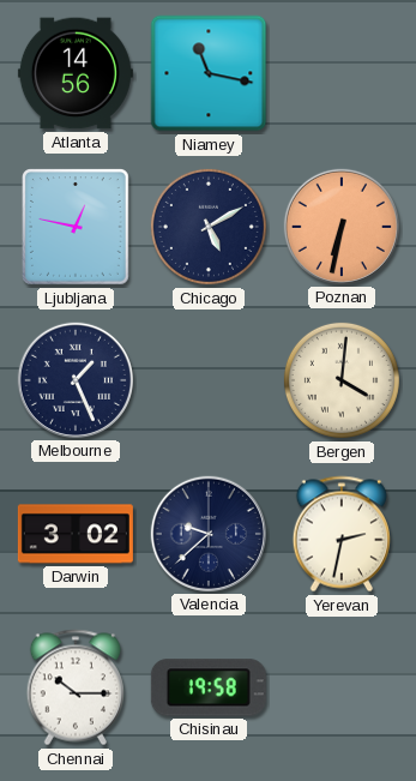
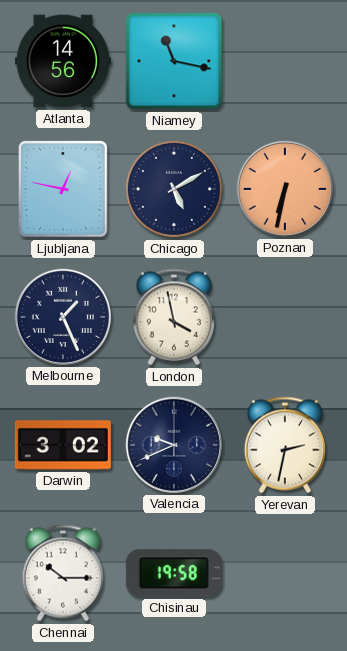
London: none -> 3:58
Bergen: 4:01 -> none
Valencia: 9:38 -> 9:41
